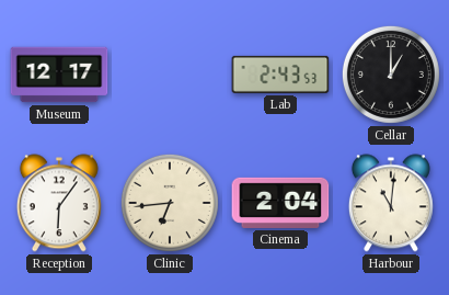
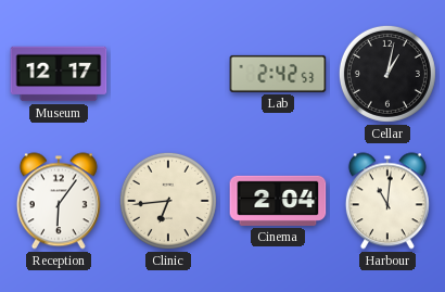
Lab: 2:43 -> 2:42
Cellar: 1:00 -> 1:02
